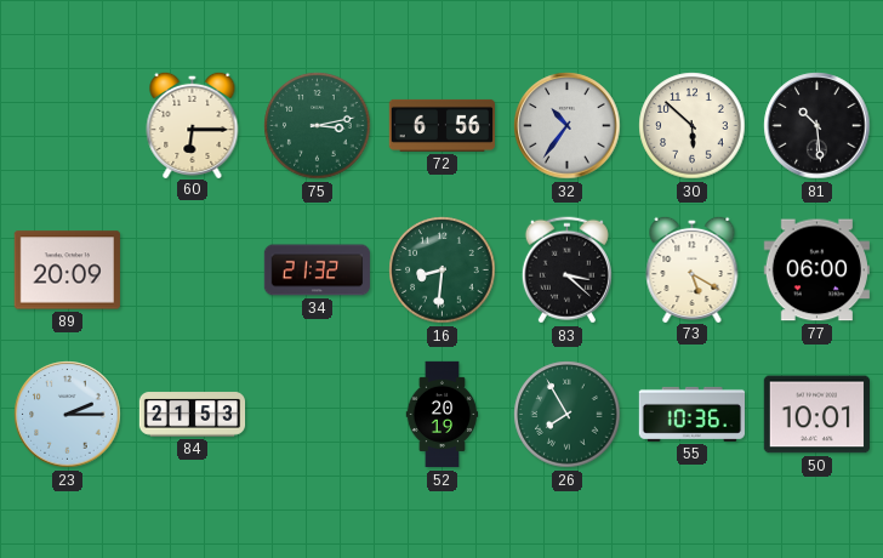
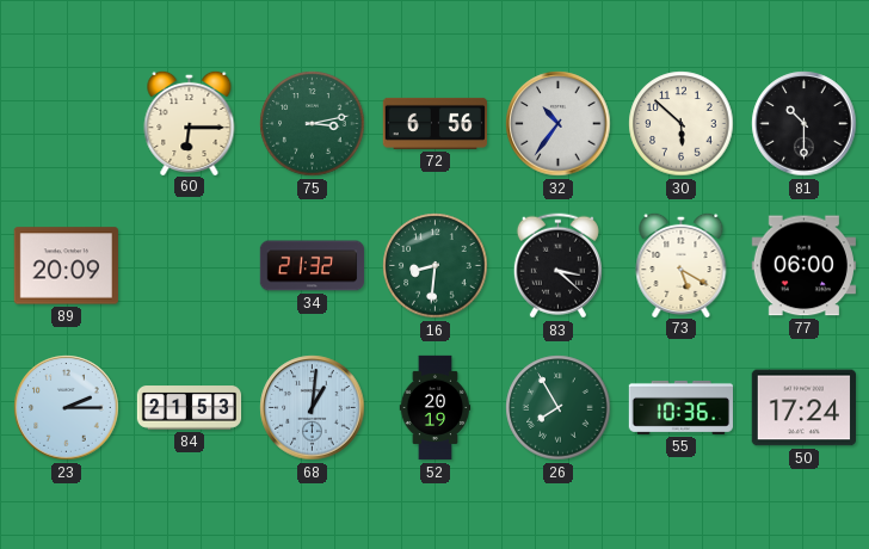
81: 10:29 -> 10:30
68: none -> 1:01
50: 10:01 -> 17:24
